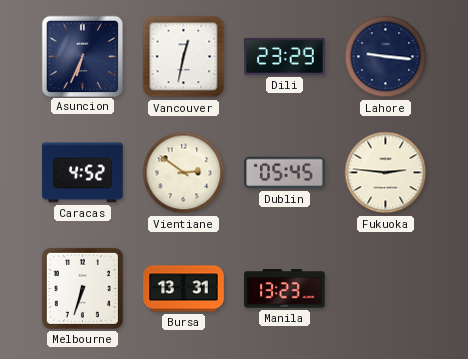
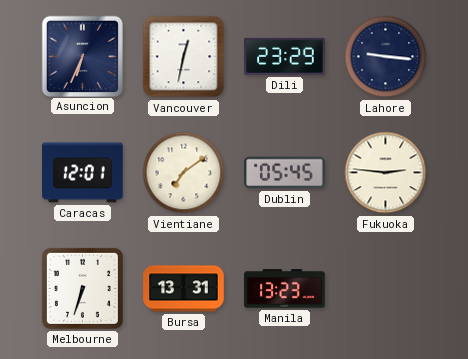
Caracas: 4:52 -> 12:01
Vientiane: 2:51 -> 7:09
